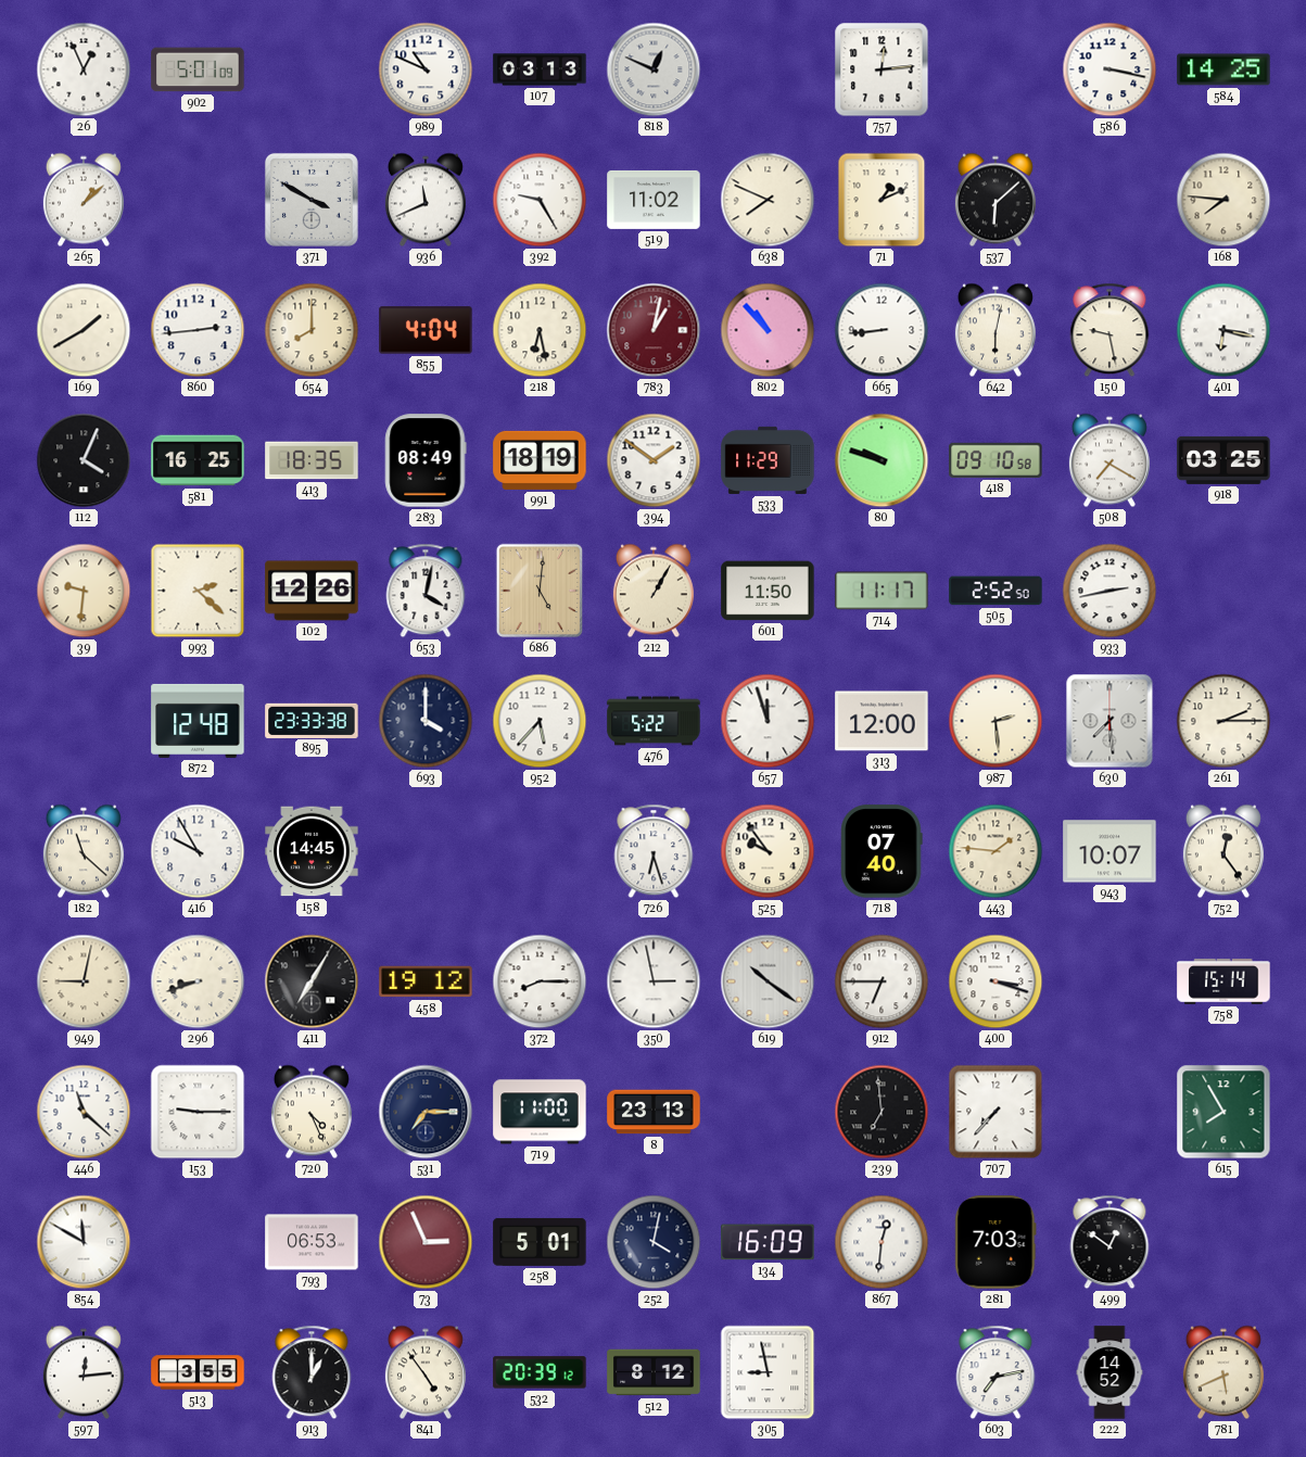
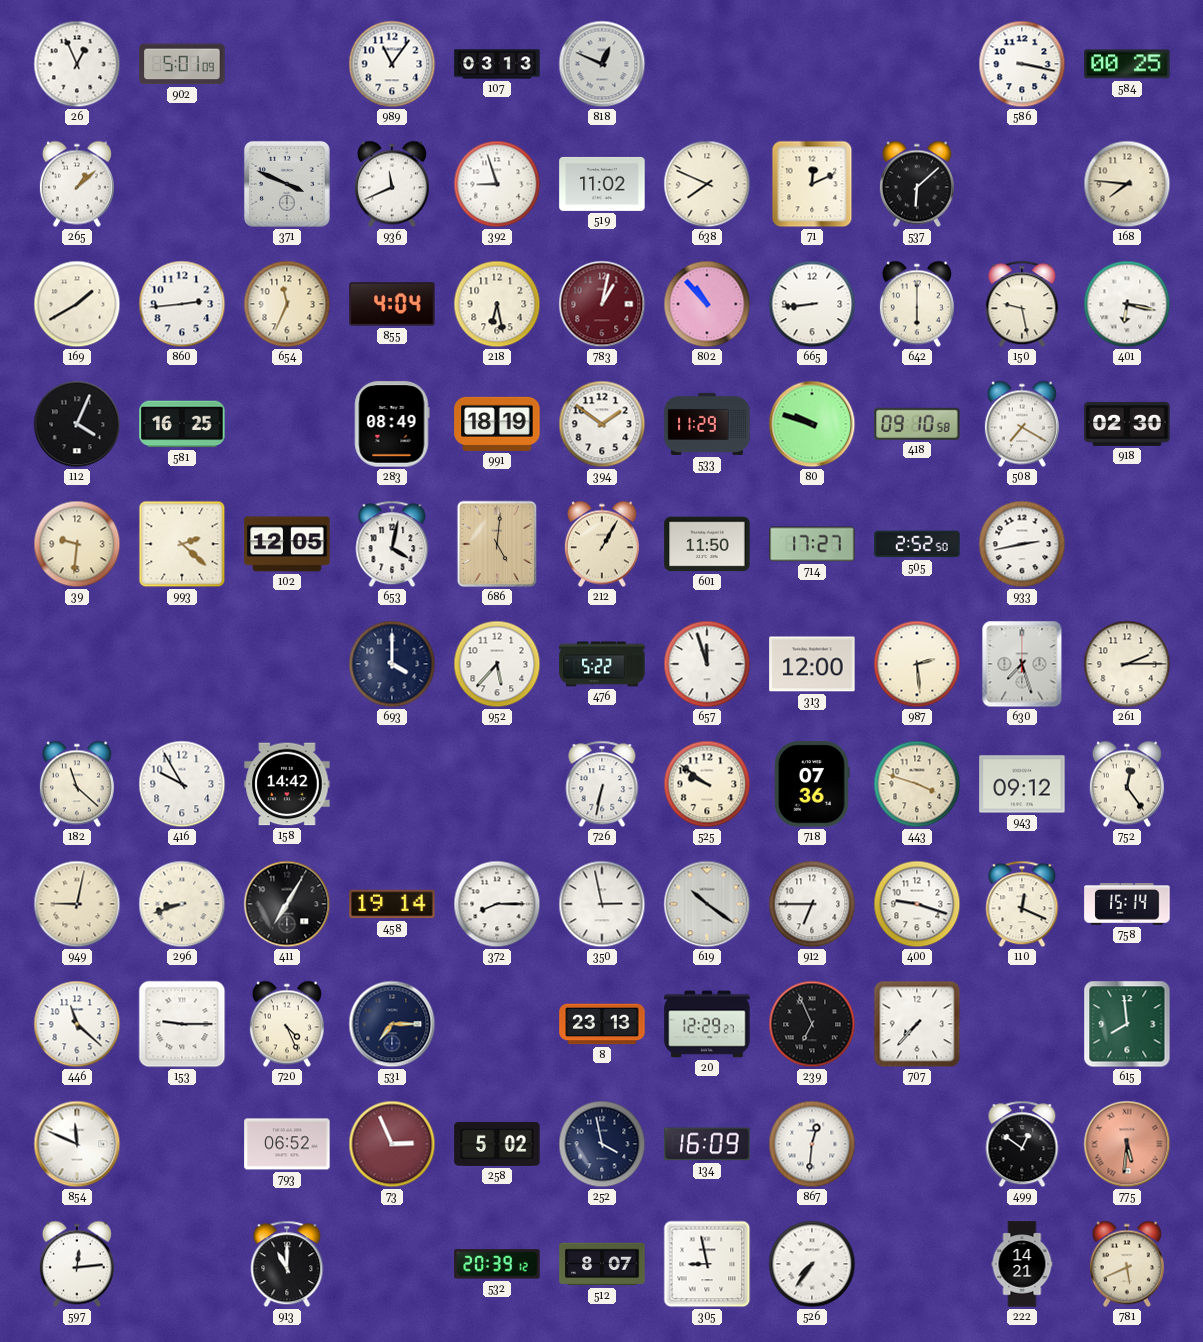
989: 10:49 -> 11:06
757: 12:14 -> none
584: 14:25 -> 00:25
371: 3:50 -> 3:49
392: 9:25 -> 8:57
71: 1:11 -> 12:11
654: 8:00 -> 11:34
642: 6:02 -> 6:00
413: 18:35 -> none
918: 03:25 -> 02:30
102: 12:26 -> 12:05
714: 11:17 -> 17:27
872: 12:48 -> none
895: 23:33 -> none
630: 7:29 -> 7:27
158: 14:45 -> 14:42
726: 6:27 -> 6:32
525: 9:54 -> 9:51
718: 07:40 -> 07:36
443: 1:46 -> 3:48
943: 10:07 -> 09:12
458: 19:12 -> 19:14
400: 3:18 -> 9:18
110: none -> 12:19
719: 11:00 -> none
20: none -> 12:29
239: 6:59 -> 6:56
615: 7:55 -> 7:59
854: 11:50 -> 11:49
793: 06:53 -> 06:52
258: 5:01 -> 5:02
252: 4:02 -> 3:58
281: 7:03 -> none
775: none -> 5:31
513: 3:55 -> none
913: 1:00 -> 11:00
841: 4:54 -> none
512: 8:12 -> 8:07
526: none -> 7:36
603: 7:13 -> none
222: 14:52 -> 14:21
